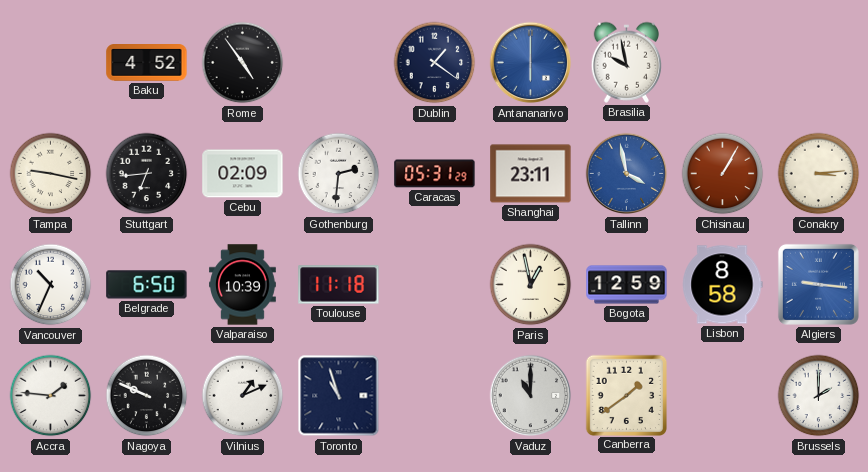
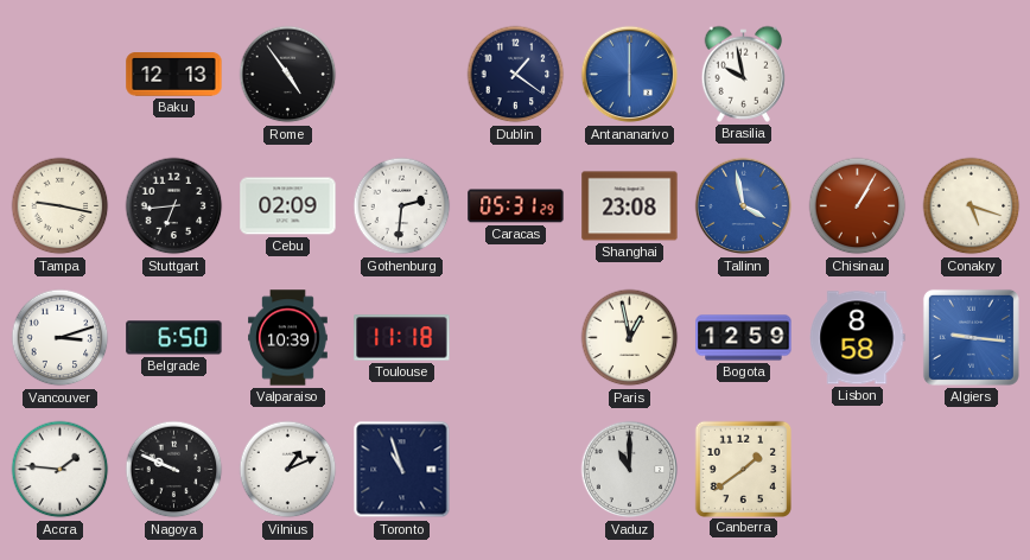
Baku: 4:52 -> 12:13
Shanghai: 23:11 -> 23:08
Conakry: 3:14 -> 5:18
Vancouver: 10:34 -> 3:12
Brussels: 2:00 -> none
